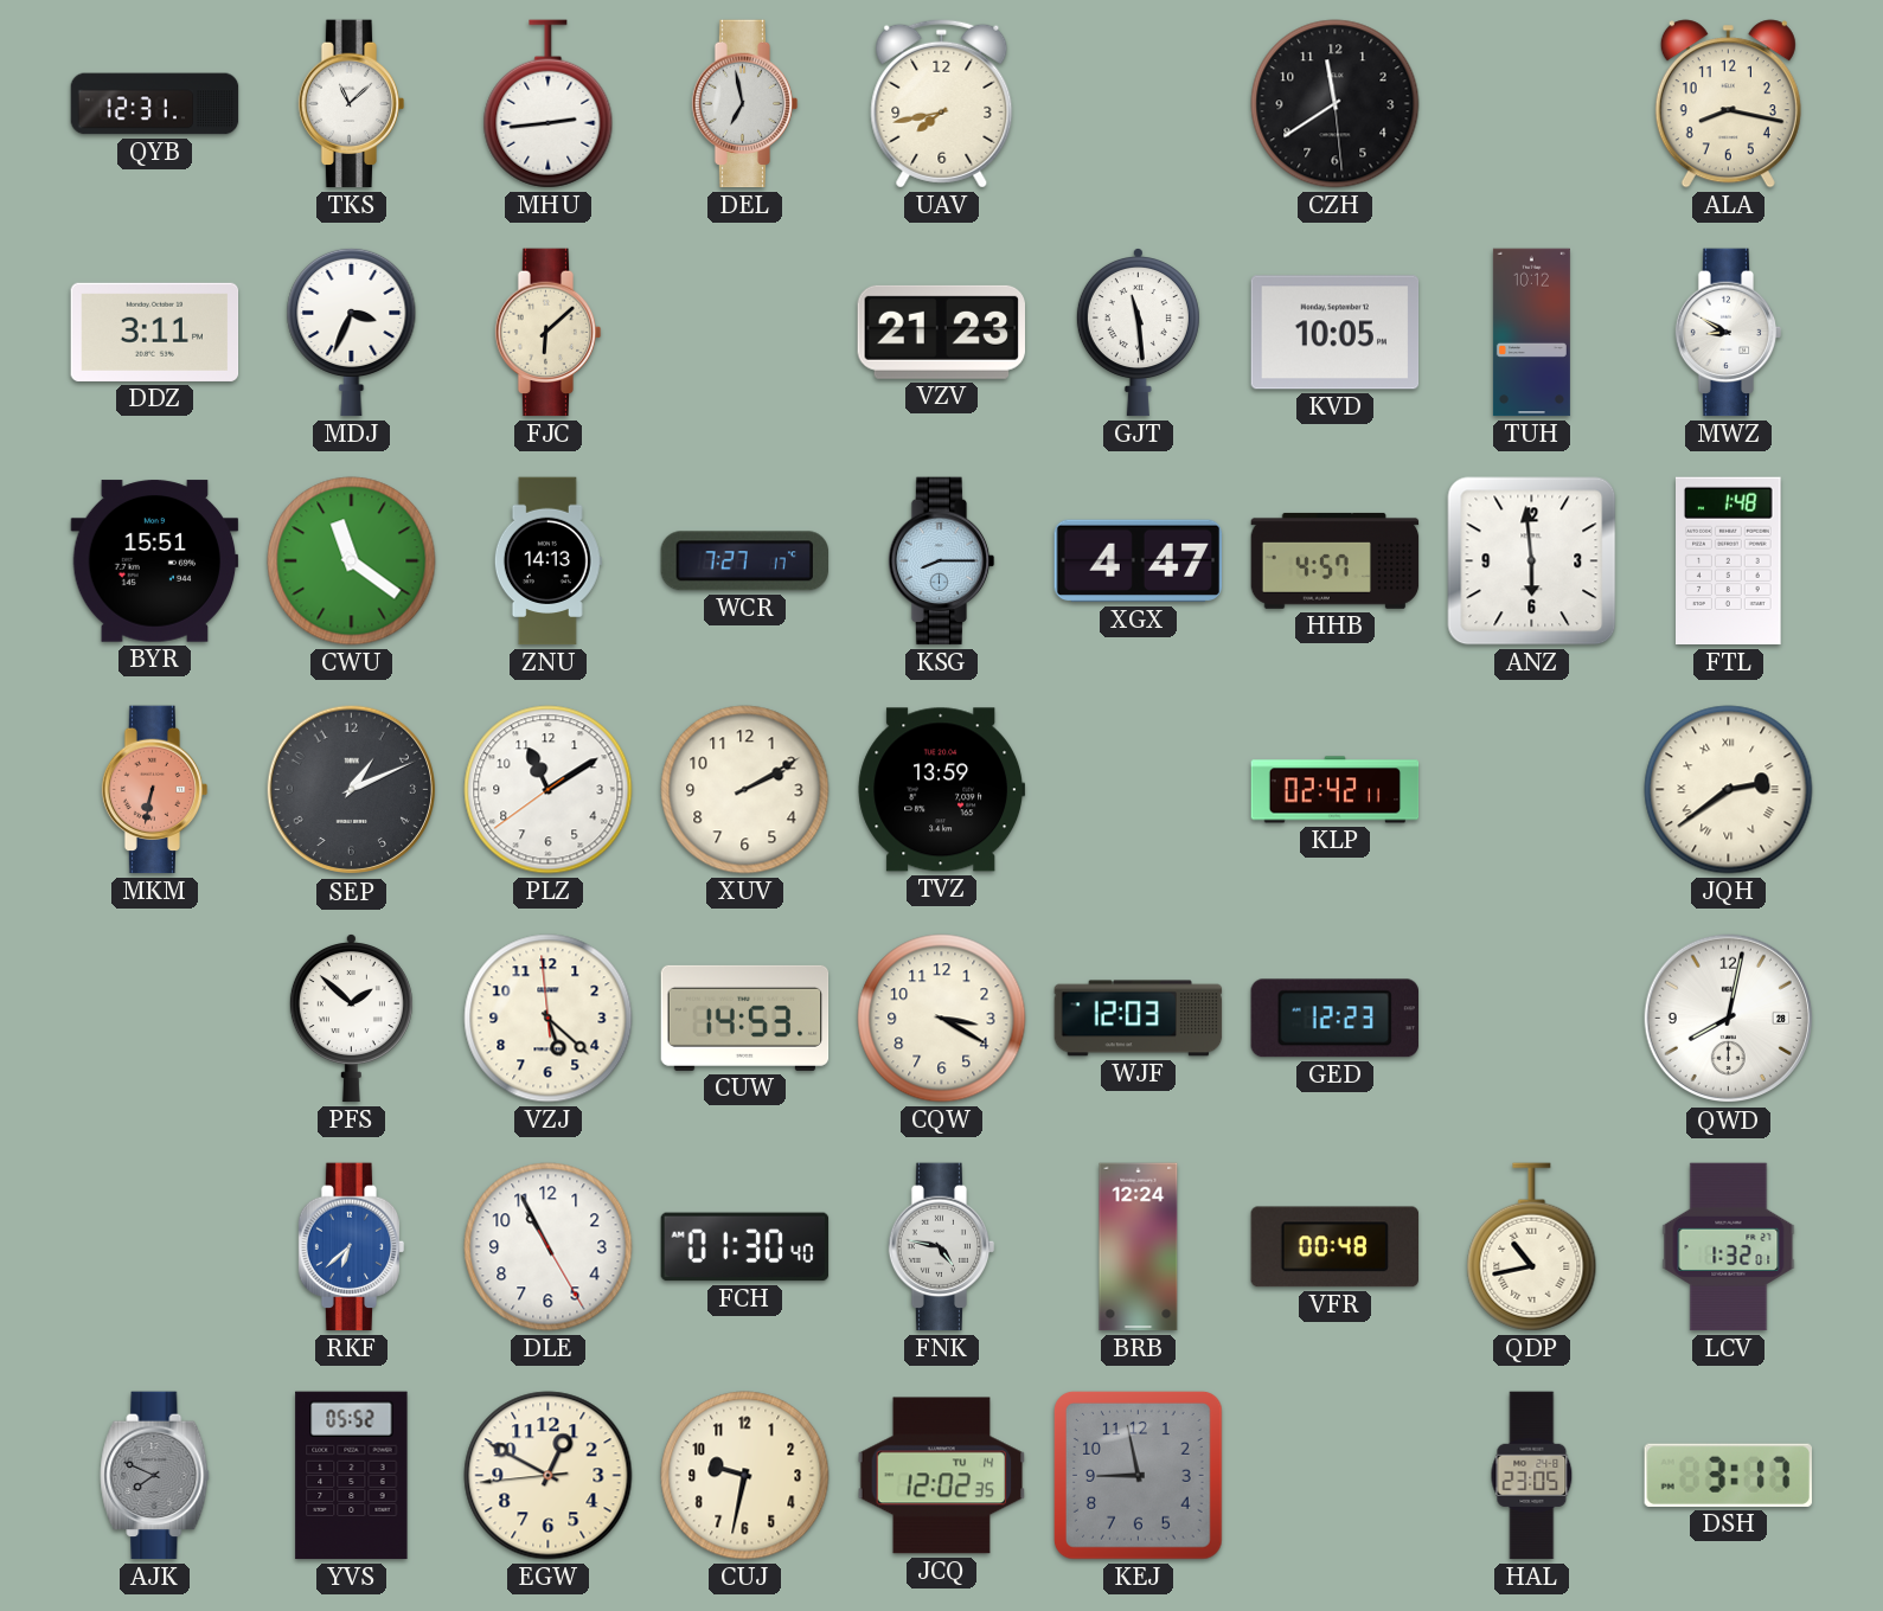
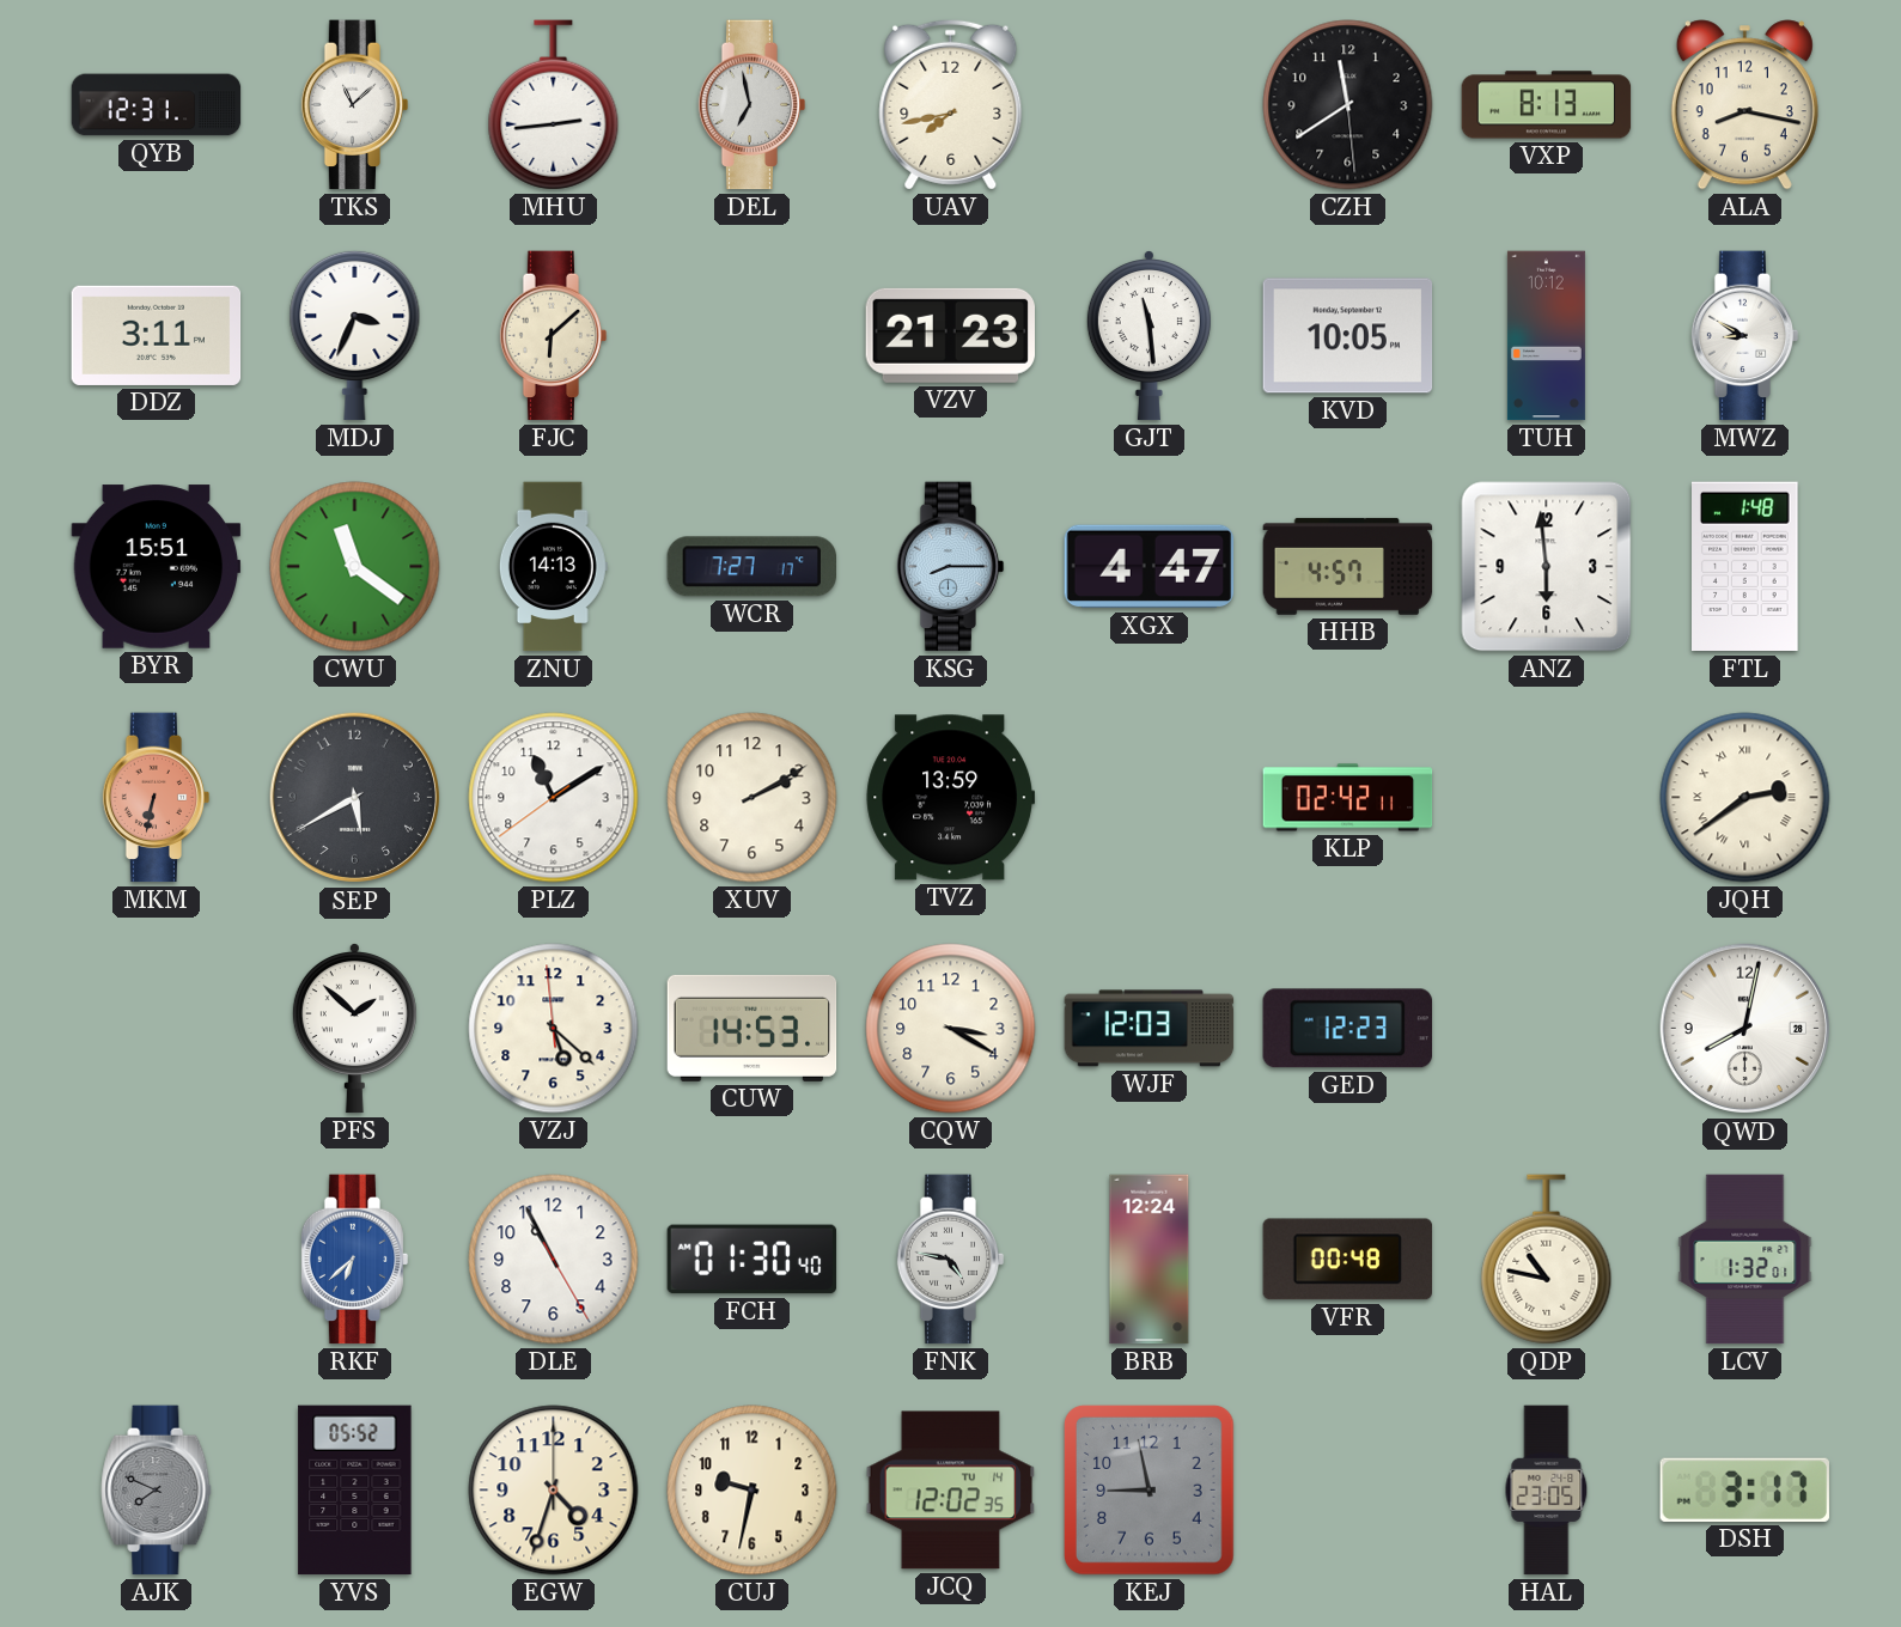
VXP: none -> 8:13
SEP: 1:11 -> 5:40
QDP: 10:43 -> 10:47
EGW: 12:49 -> 4:33
